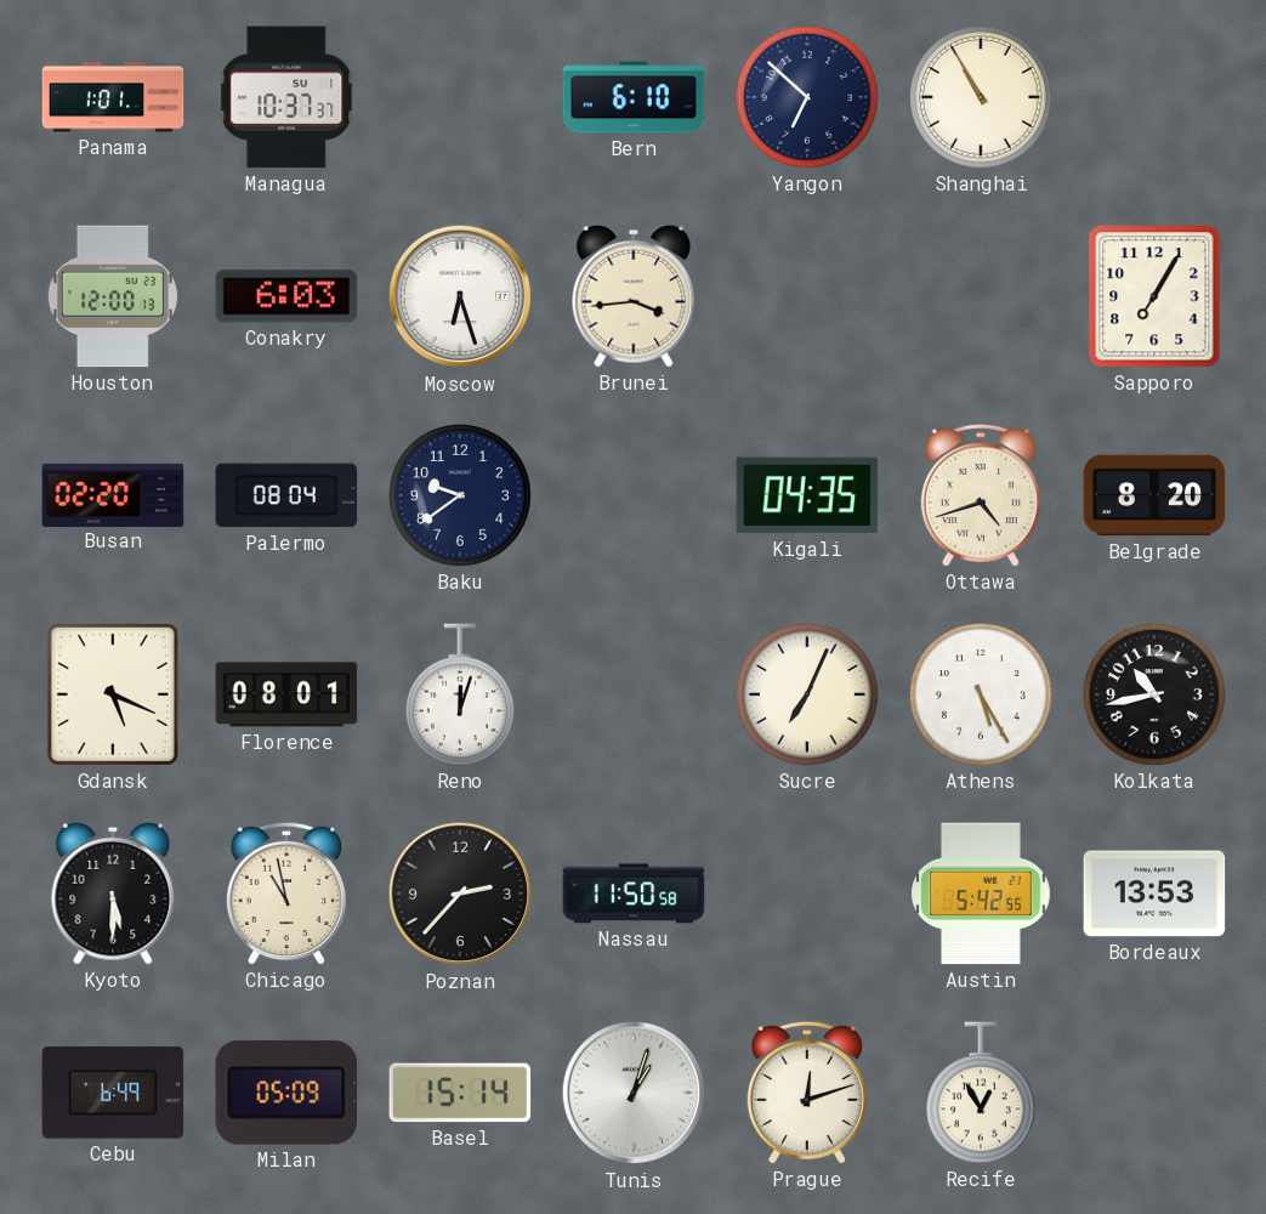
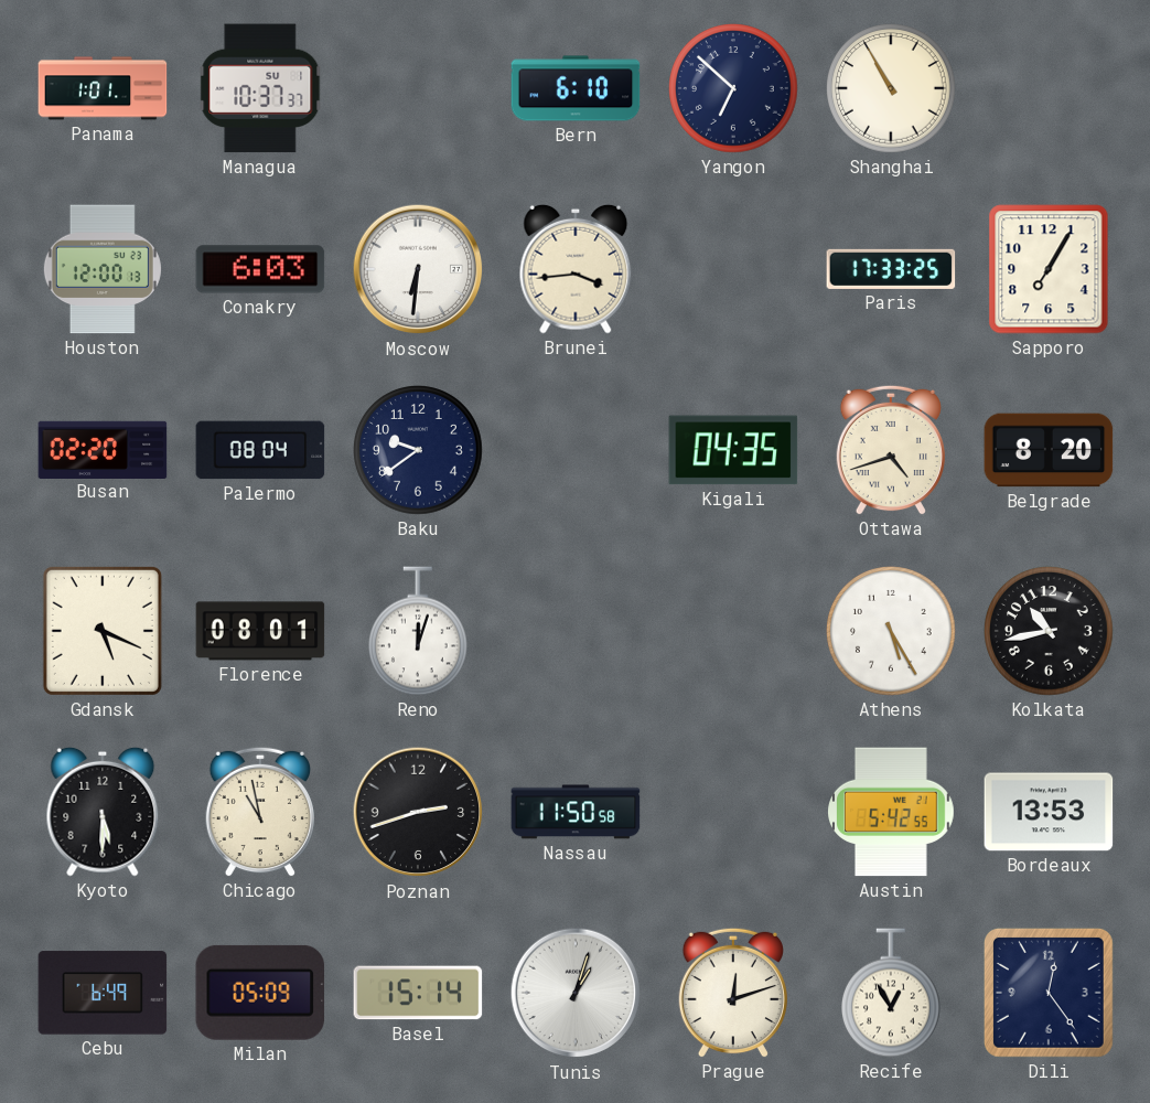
Moscow: 6:27 -> 6:31
Paris: none -> 17:33
Sucre: 7:04 -> none
Poznan: 2:37 -> 2:42
Dili: none -> 12:24
